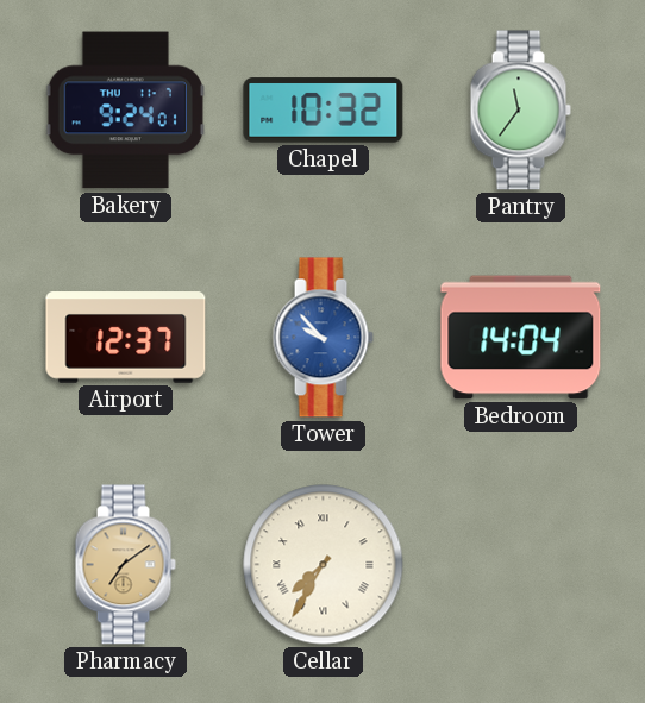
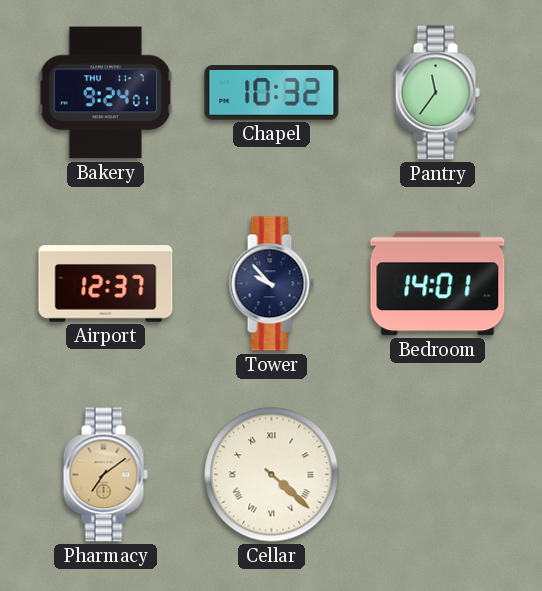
Tower dial: blue -> navy
Bedroom: 14:04 -> 14:01
Cellar: 7:35 -> 4:22
